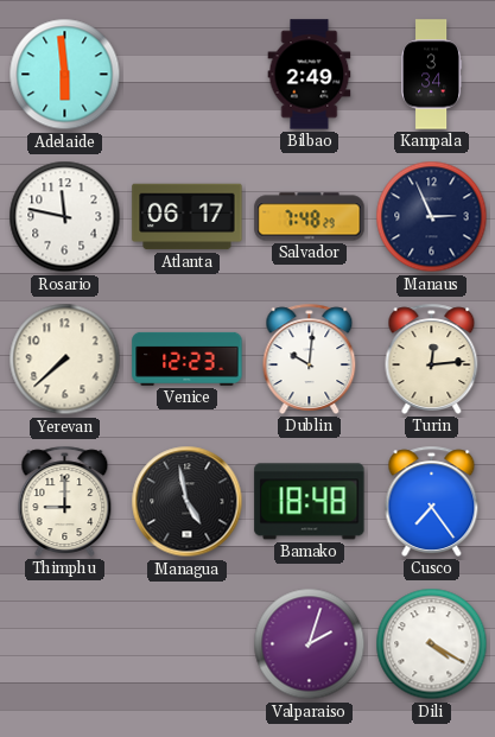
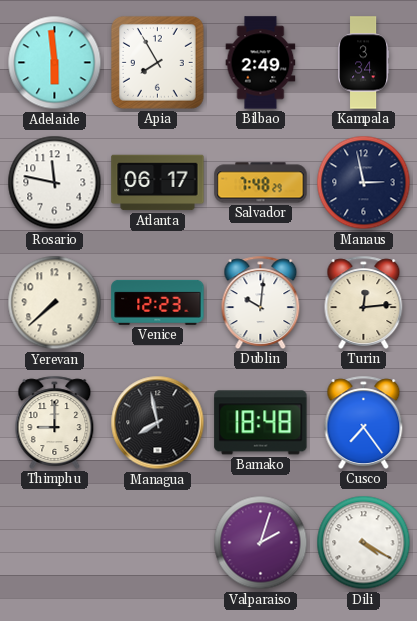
Apia: none -> 7:55
Manaus: 2:56 -> 2:58
Managua: 4:58 -> 7:58
